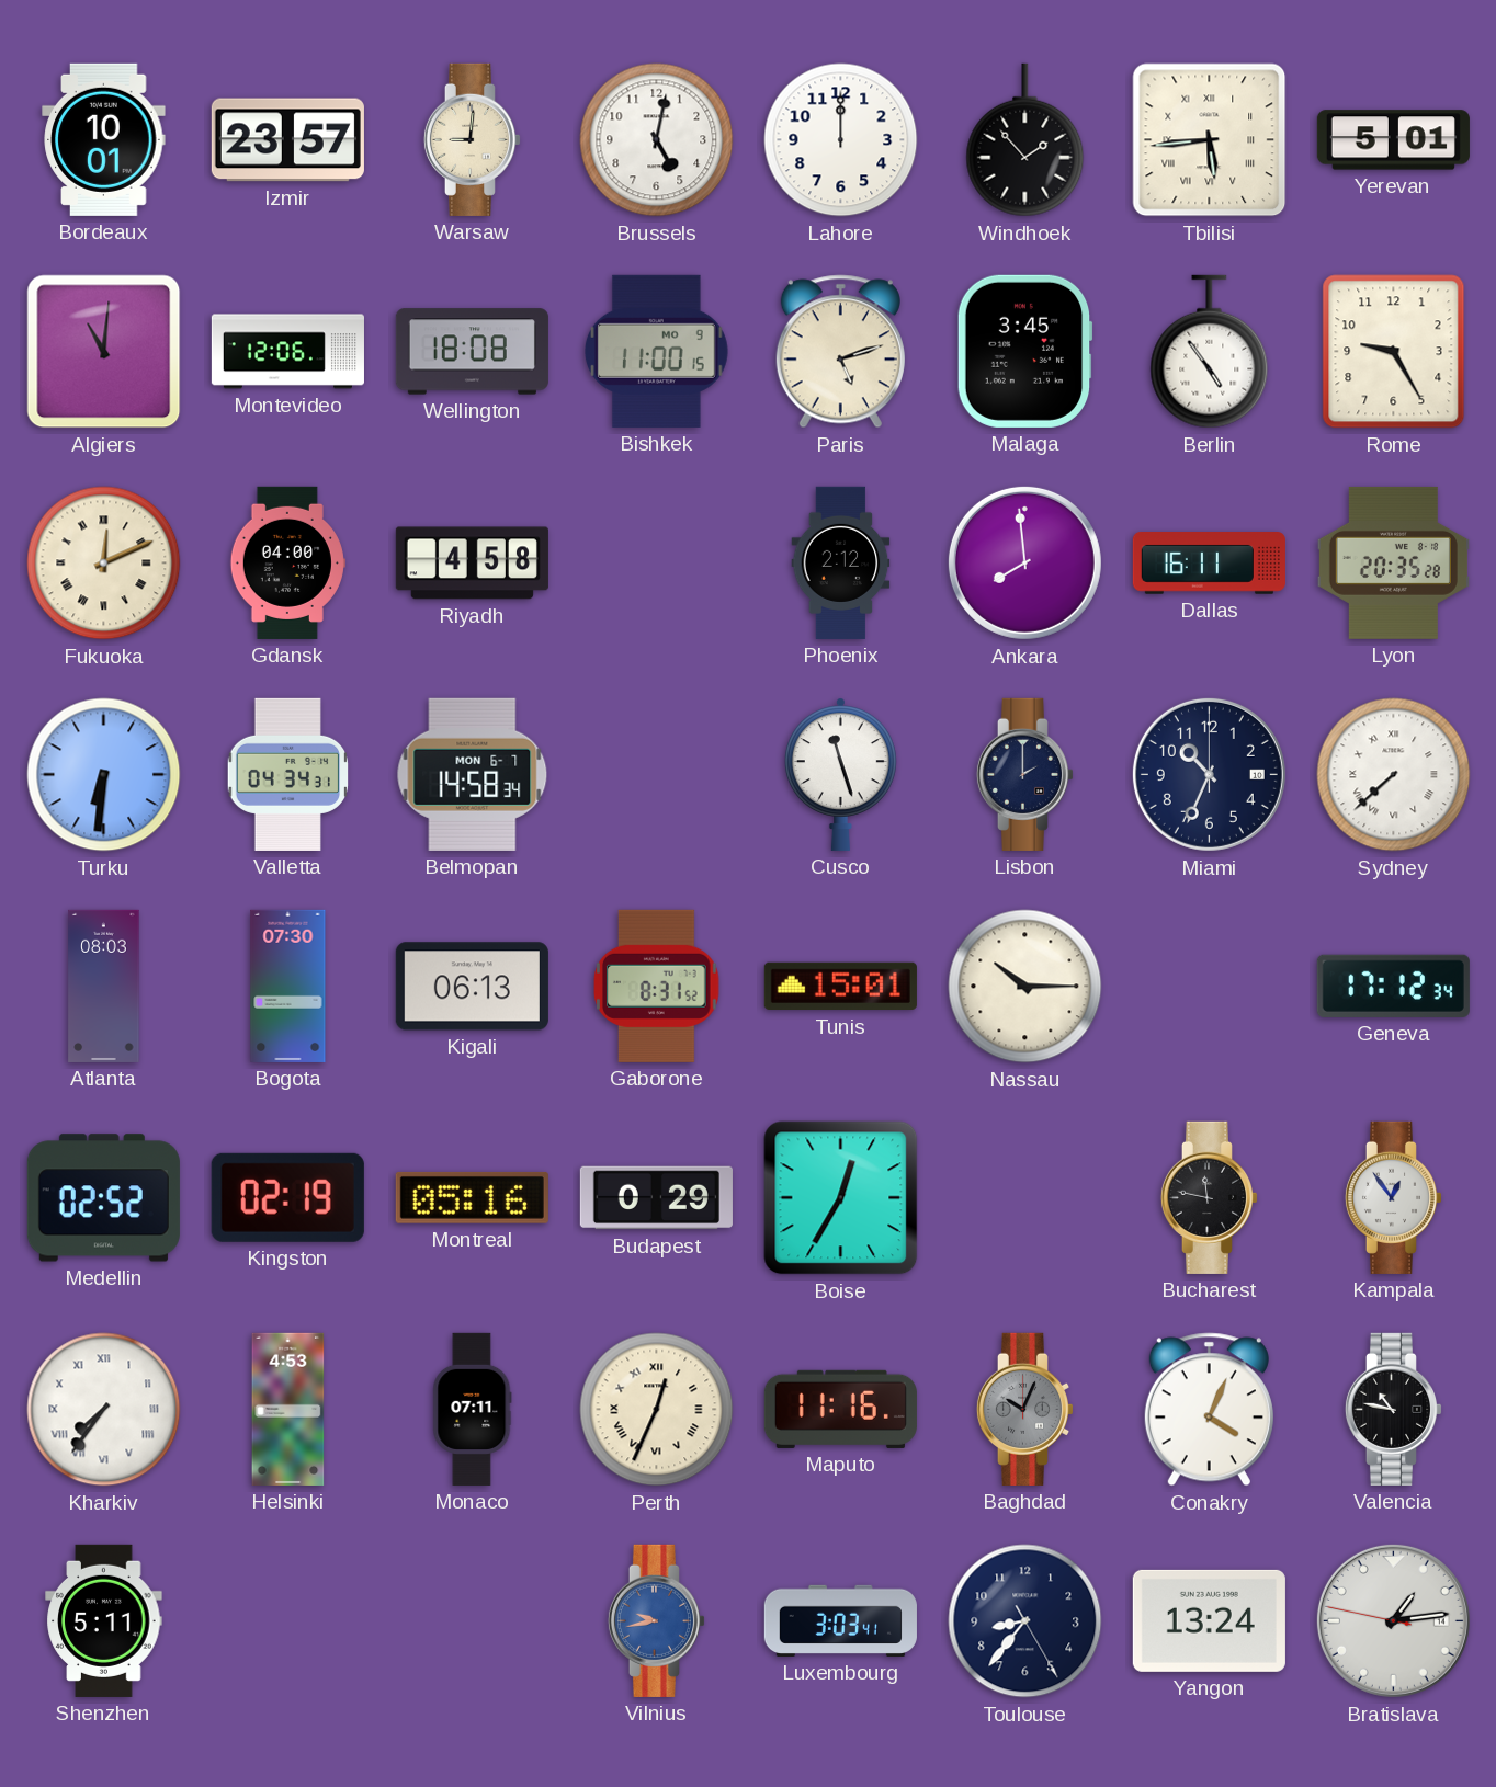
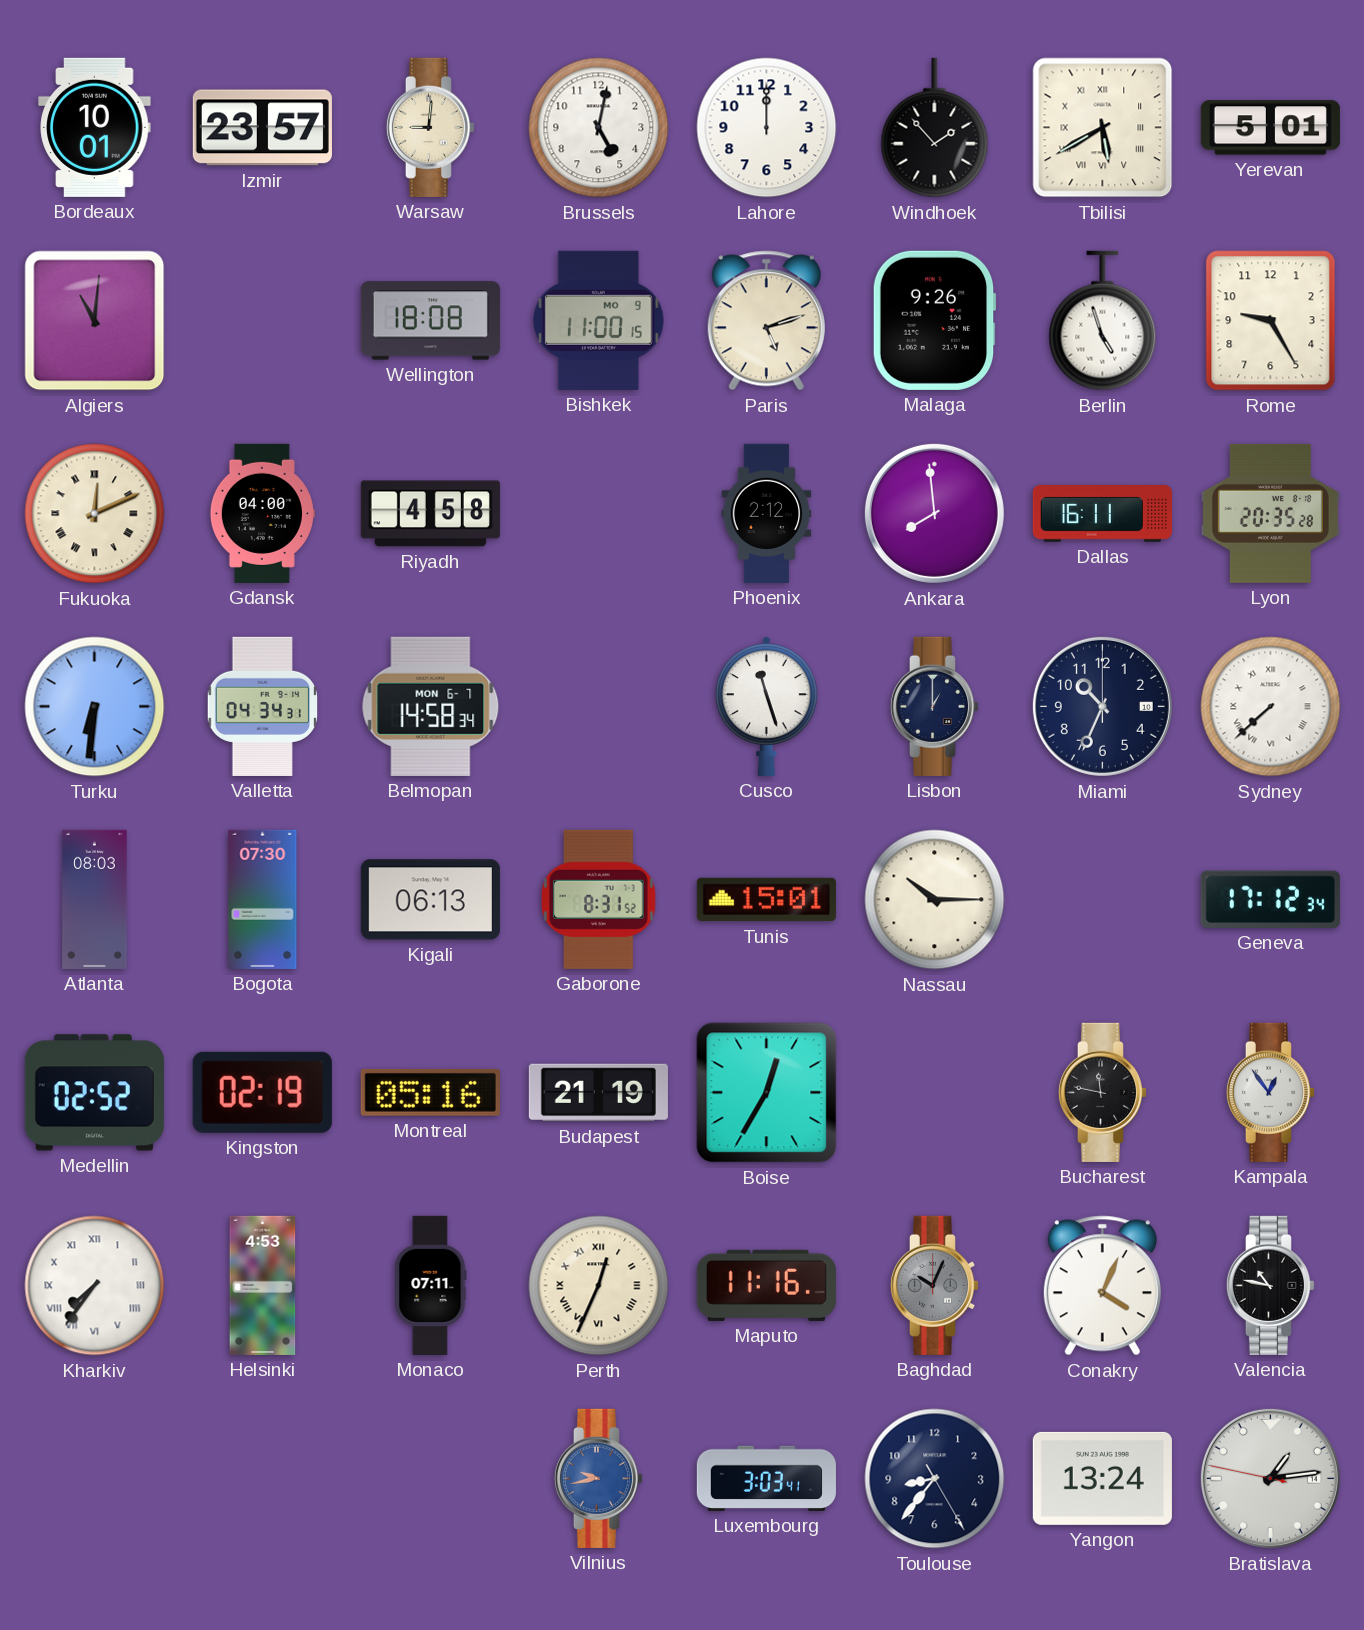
Tbilisi: 5:44 -> 5:40
Montevideo: 12:06 -> none
Malaga: 3:45 -> 9:26
Berlin: 4:54 -> 4:57
Lisbon: 2:00 -> 1:00
Budapest: 0:29 -> 21:19
Shenzhen: 5:11 -> none
